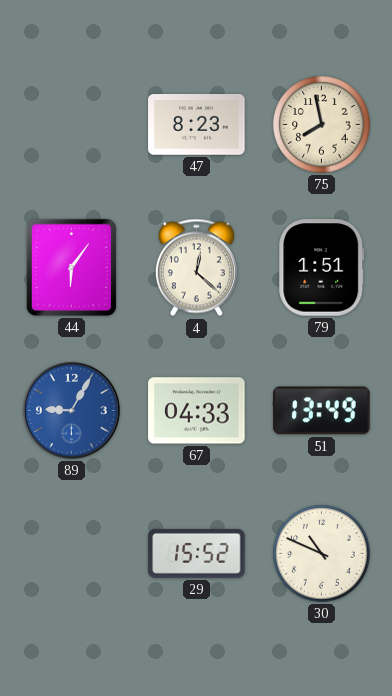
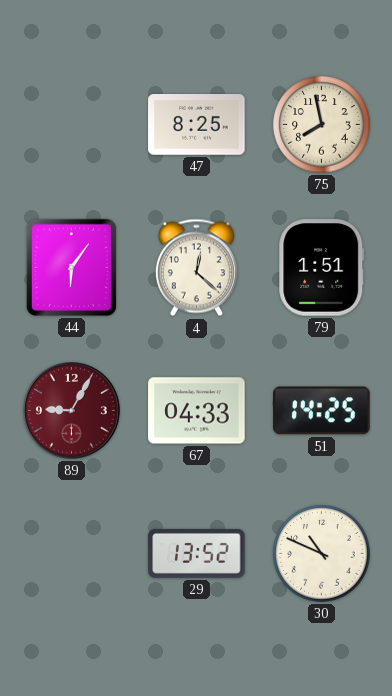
47: 8:23 -> 8:25
89 dial: blue -> burgundy
51: 13:49 -> 14:25
29: 15:52 -> 13:52
